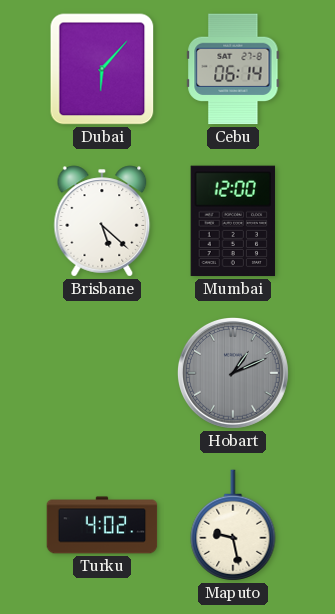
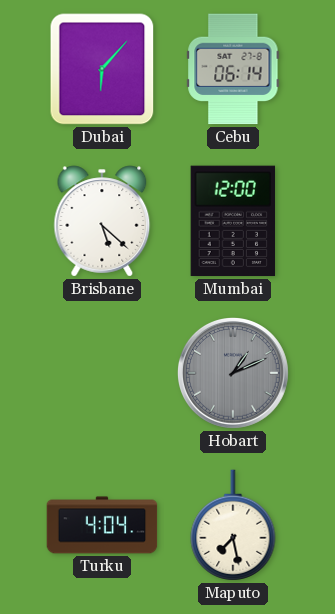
Turku: 4:02 -> 4:04
Maputo: 9:28 -> 7:28
